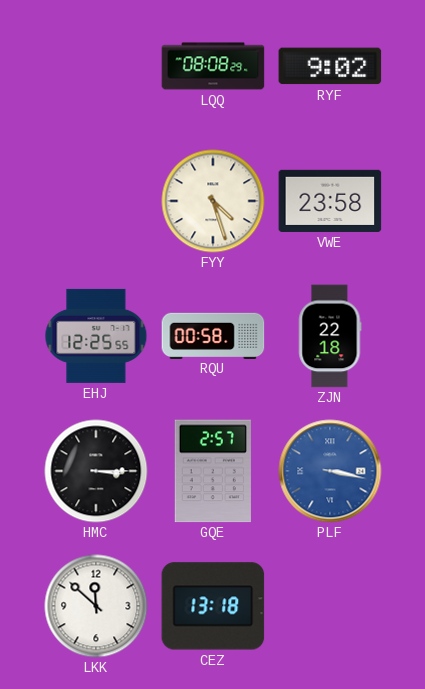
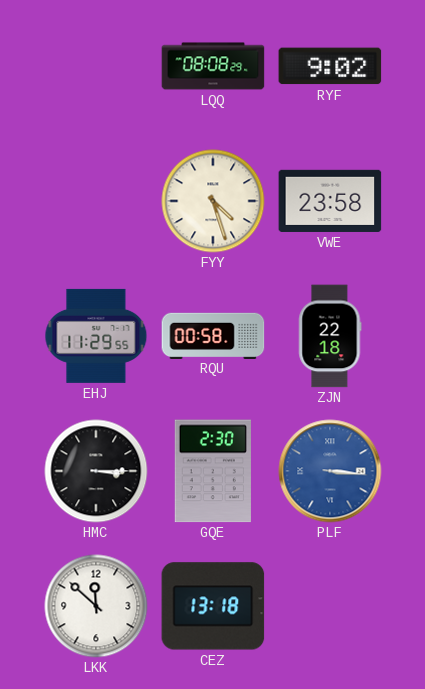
EHJ: 12:25 -> 11:29
GQE: 2:57 -> 2:30
PLF: 3:17 -> 3:16
